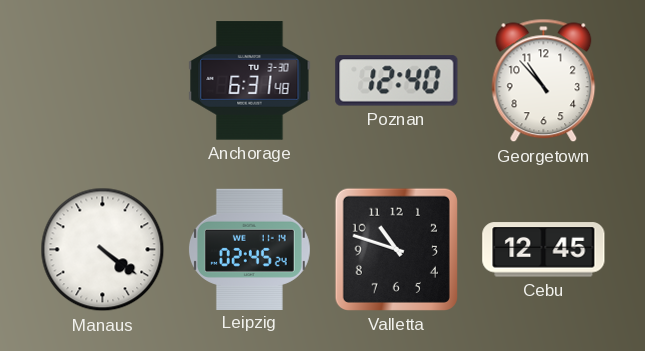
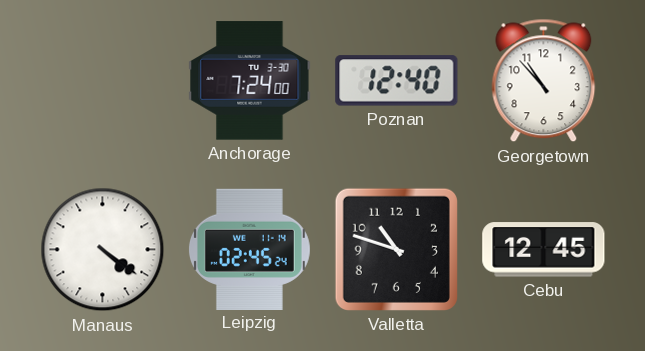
Anchorage: 6:31 -> 7:24
